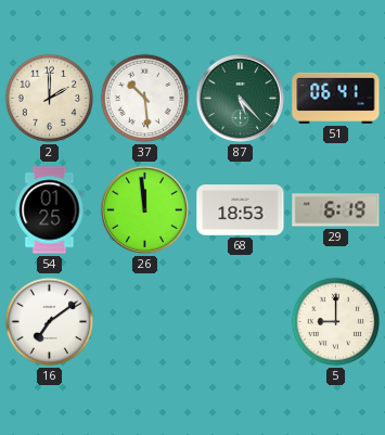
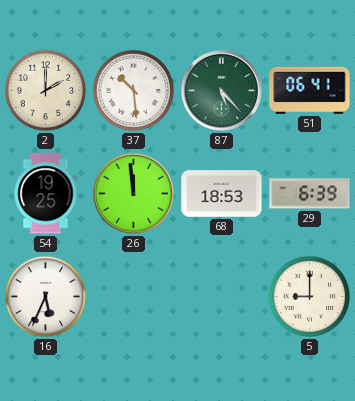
54: 01:25 -> 19:25
29: 6:19 -> 6:39
16: 7:09 -> 5:34
